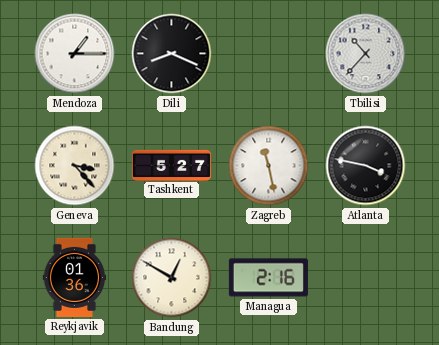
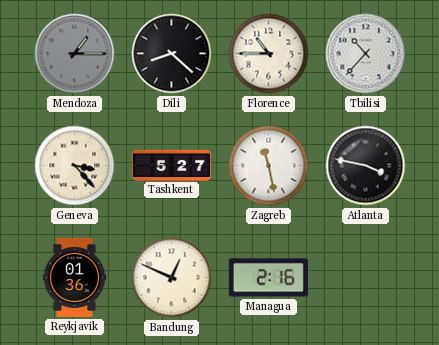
Mendoza dial: white -> grey
Dili: 8:19 -> 8:22
Florence: none -> 10:45
Bandung: 12:50 -> 12:49
